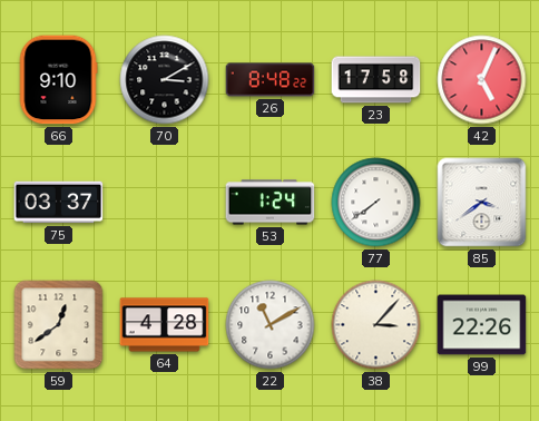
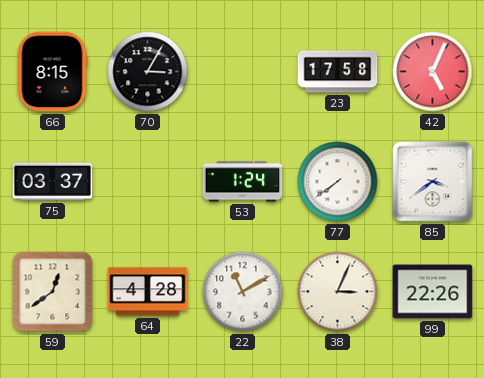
66: 9:10 -> 8:15
70: 3:10 -> 3:05
26: 8:48 -> none
38: 3:07 -> 3:04
